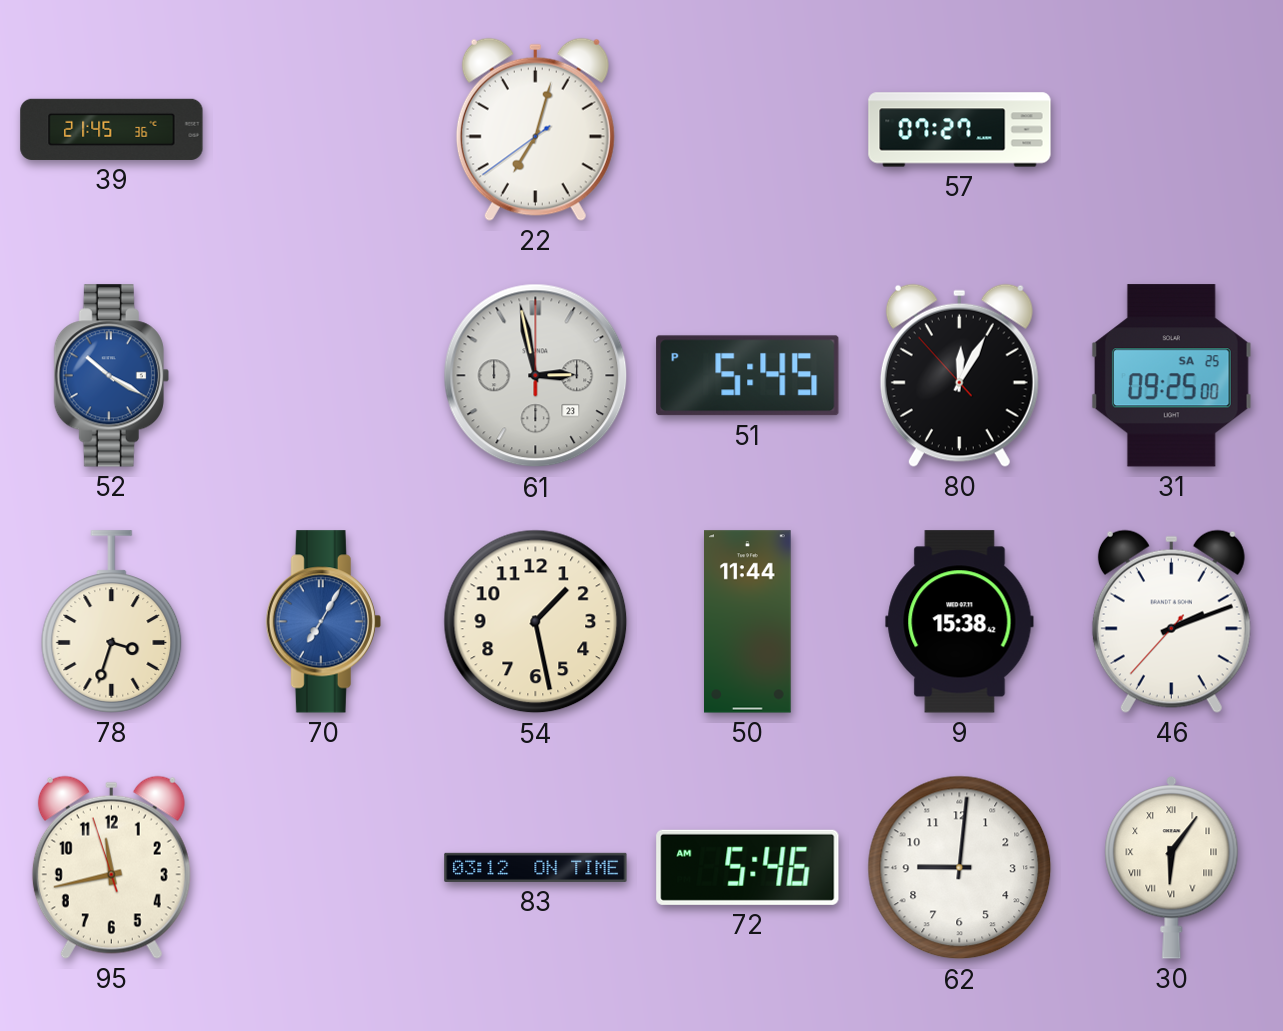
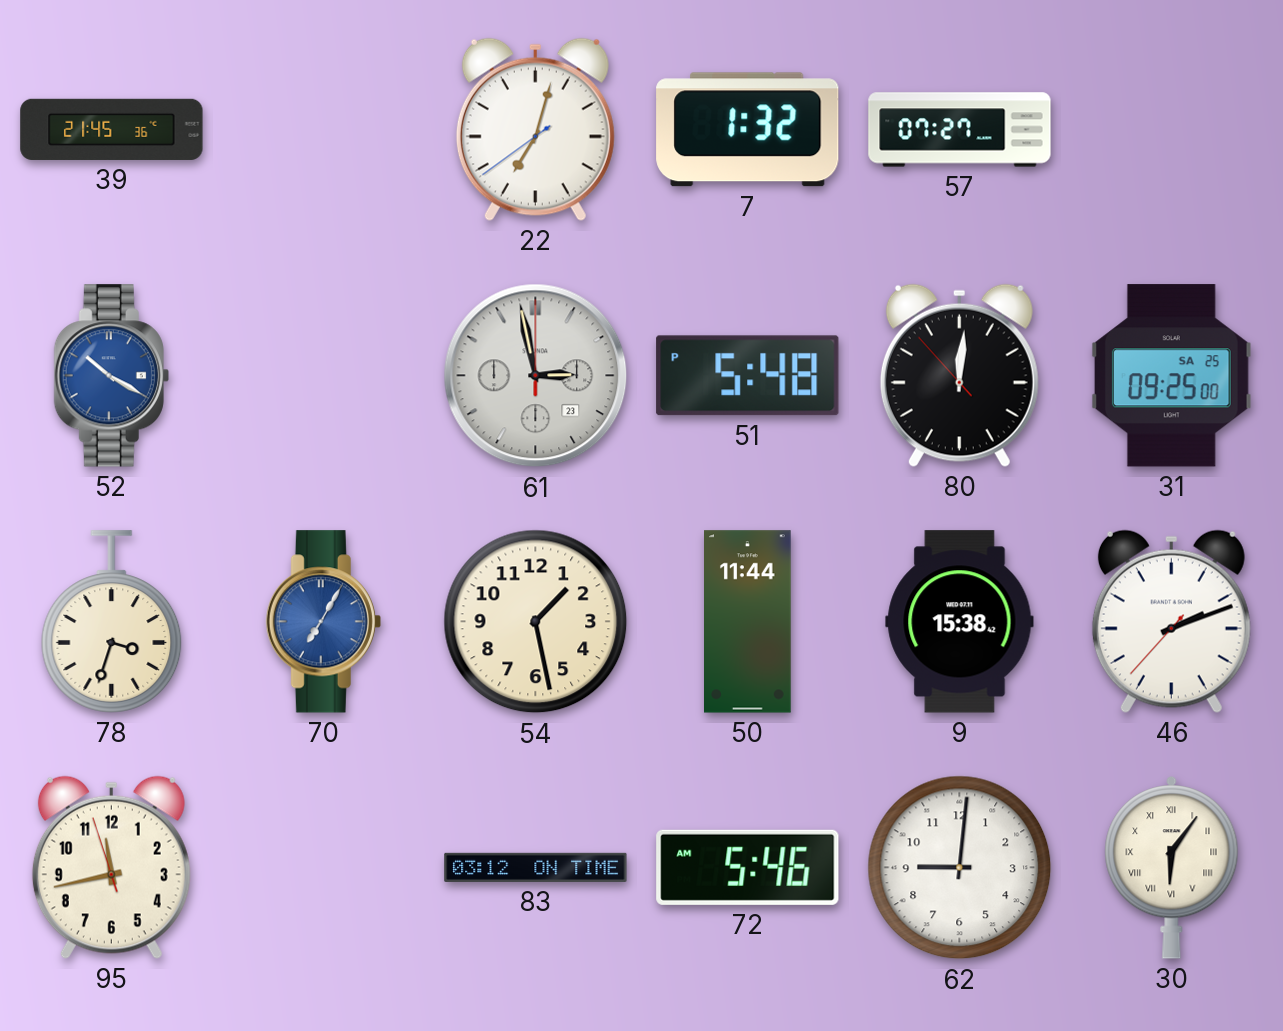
7: none -> 1:32
51: 5:45 -> 5:48
80: 12:04 -> 12:00
